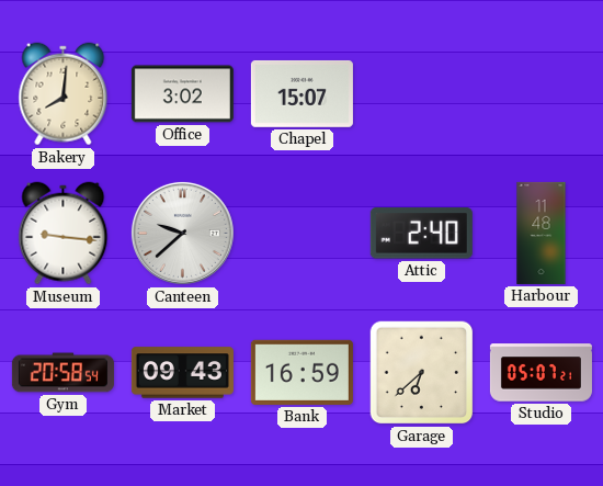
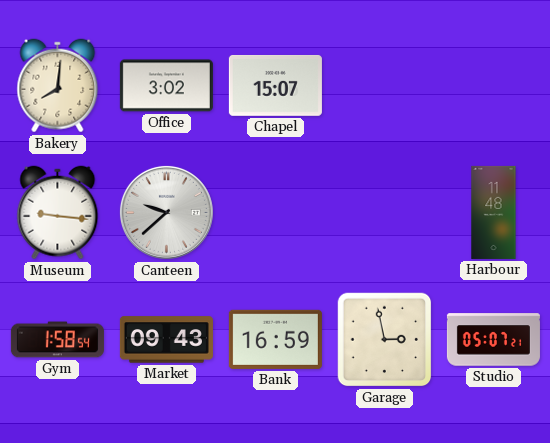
Attic: 2:40 -> none
Gym: 20:58 -> 1:58
Garage: 6:38 -> 2:58
